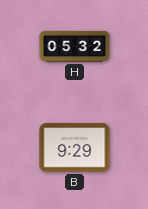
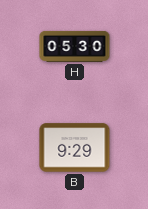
H: 05:32 -> 05:30
